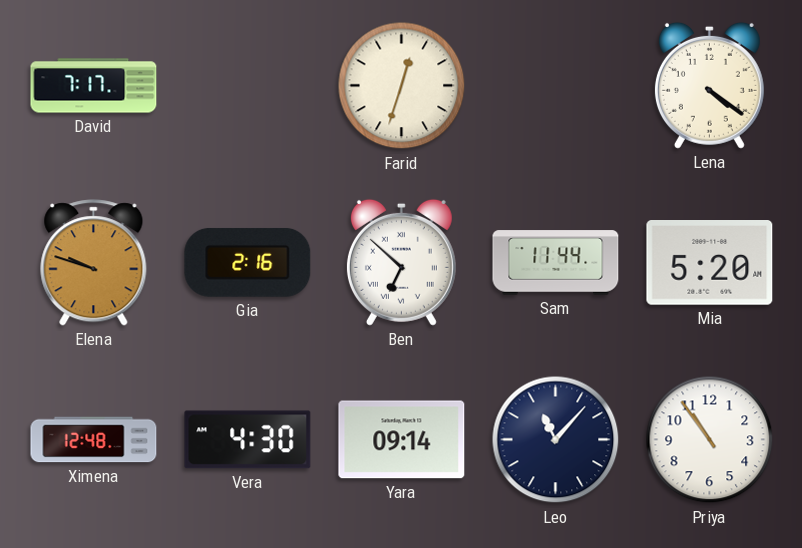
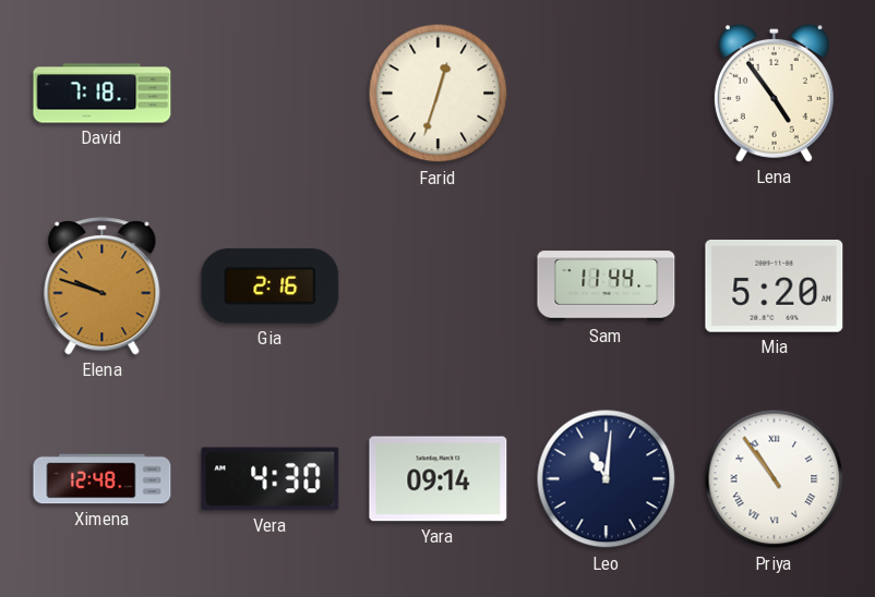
David: 7:17 -> 7:18
Lena: 4:21 -> 4:54
Ben: 6:52 -> none
Leo: 11:07 -> 11:01
Priya numerals: Arabic -> Roman
